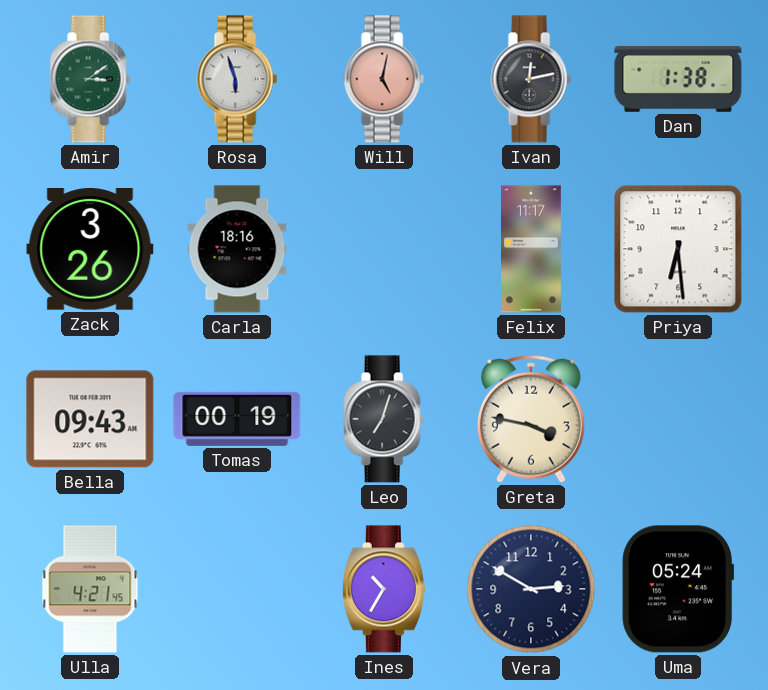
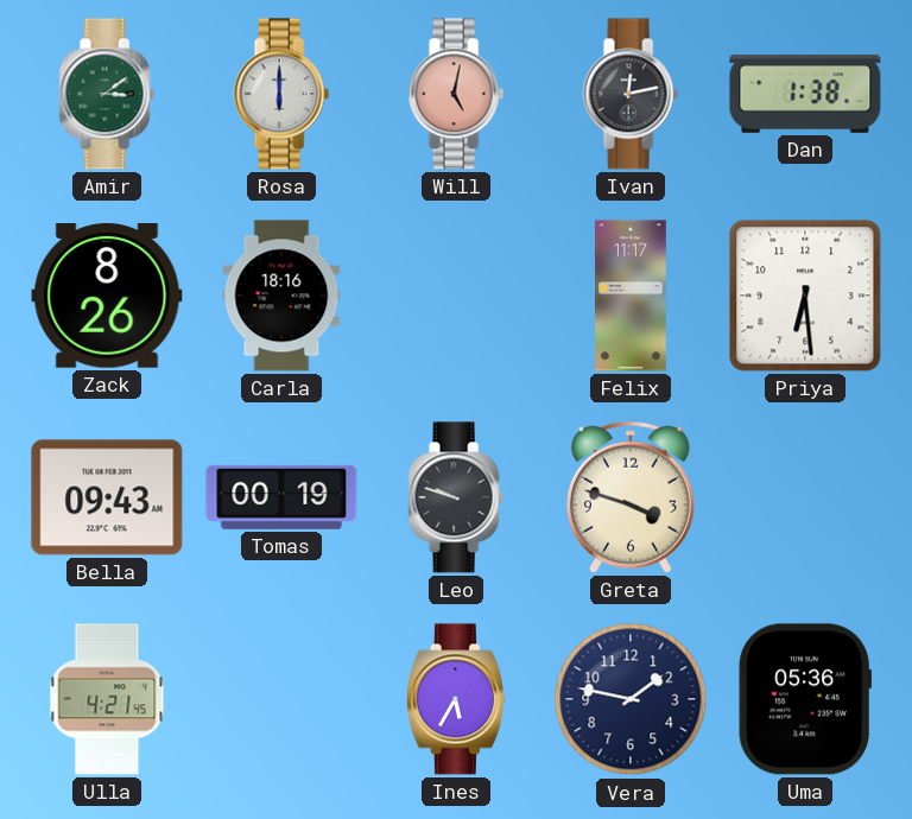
Rosa: 5:57 -> 6:00
Zack: 3:26 -> 8:26
Leo: 7:03 -> 9:48
Greta: 3:47 -> 3:48
Ines: 10:35 -> 5:35
Vera: 2:50 -> 1:47
Uma: 05:24 -> 05:36
